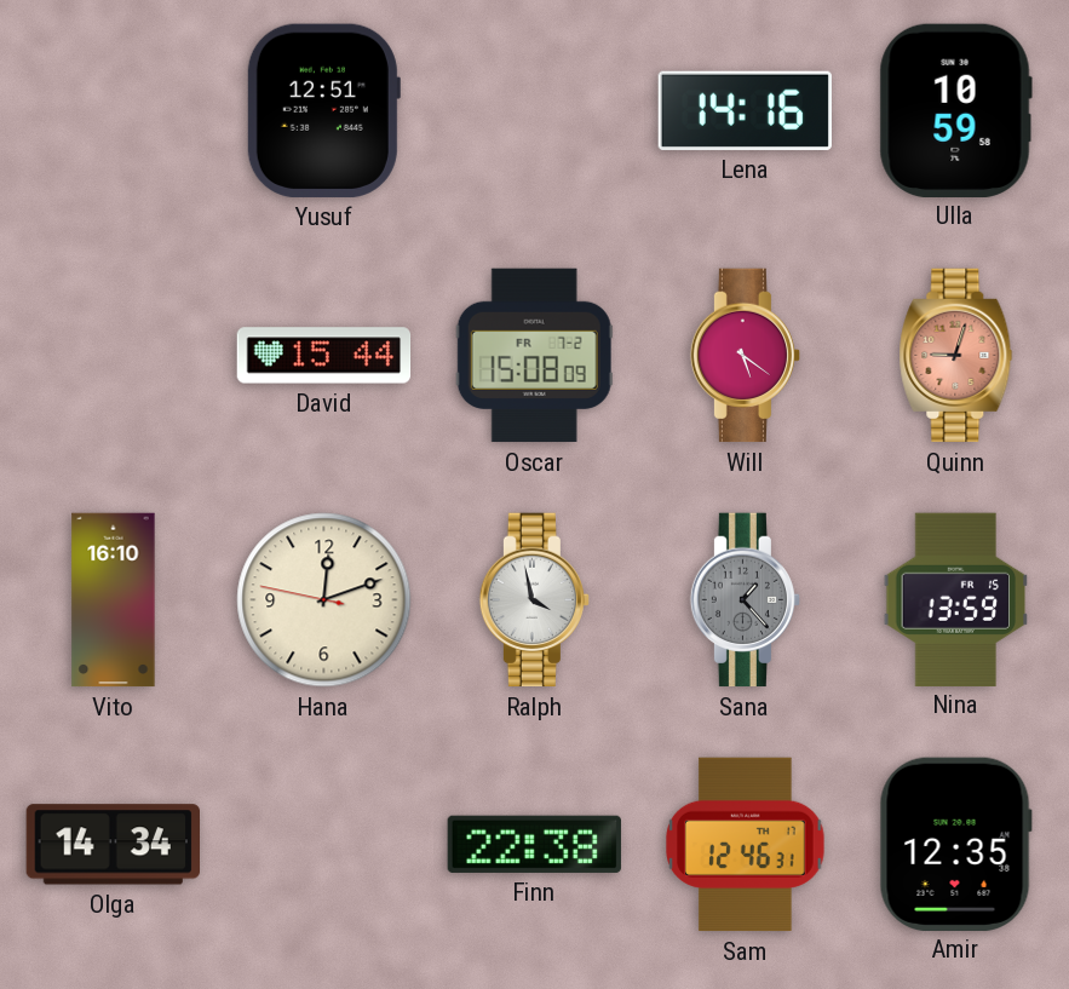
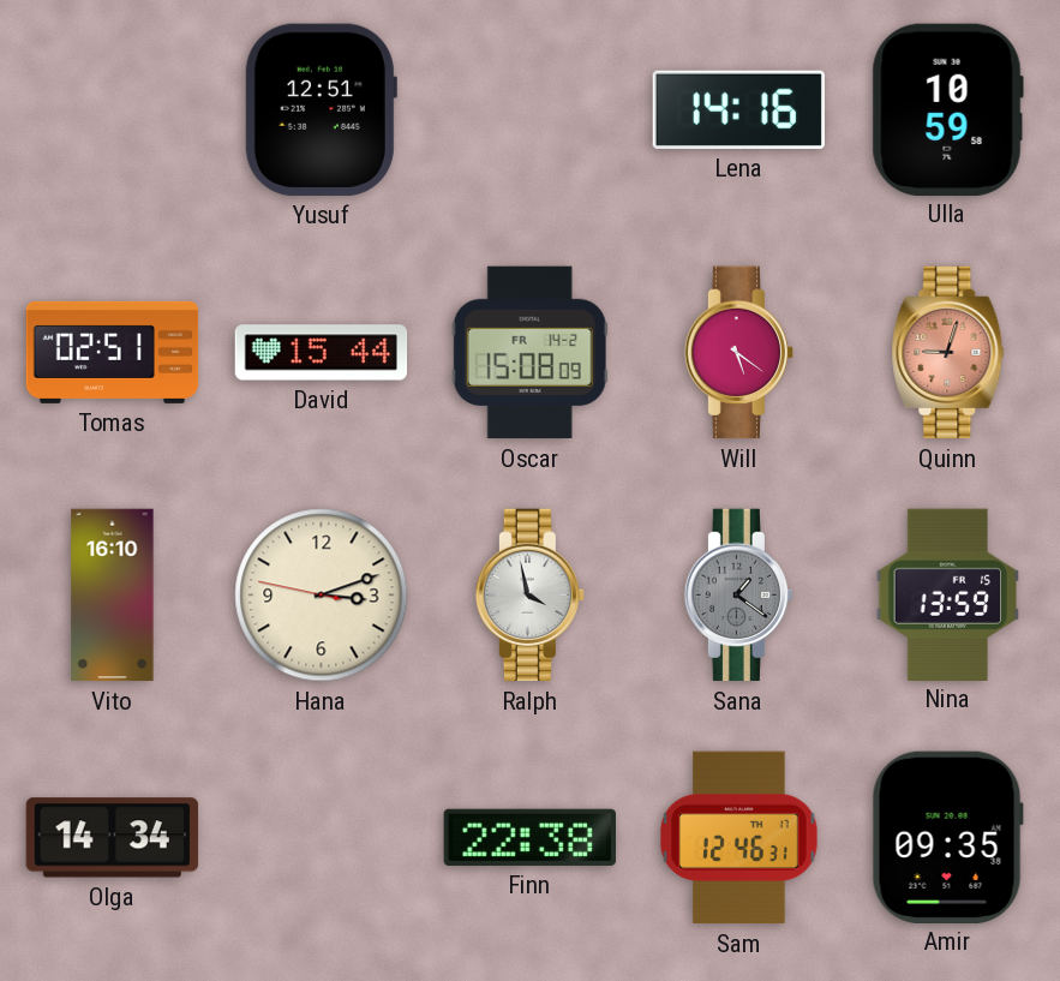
Tomas: none -> 02:51
Oscar date: FR 7-2 -> FR 14-2
Hana: 12:11 -> 3:11
Sana: 1:23 -> 1:21
Amir: 12:35 -> 09:35
